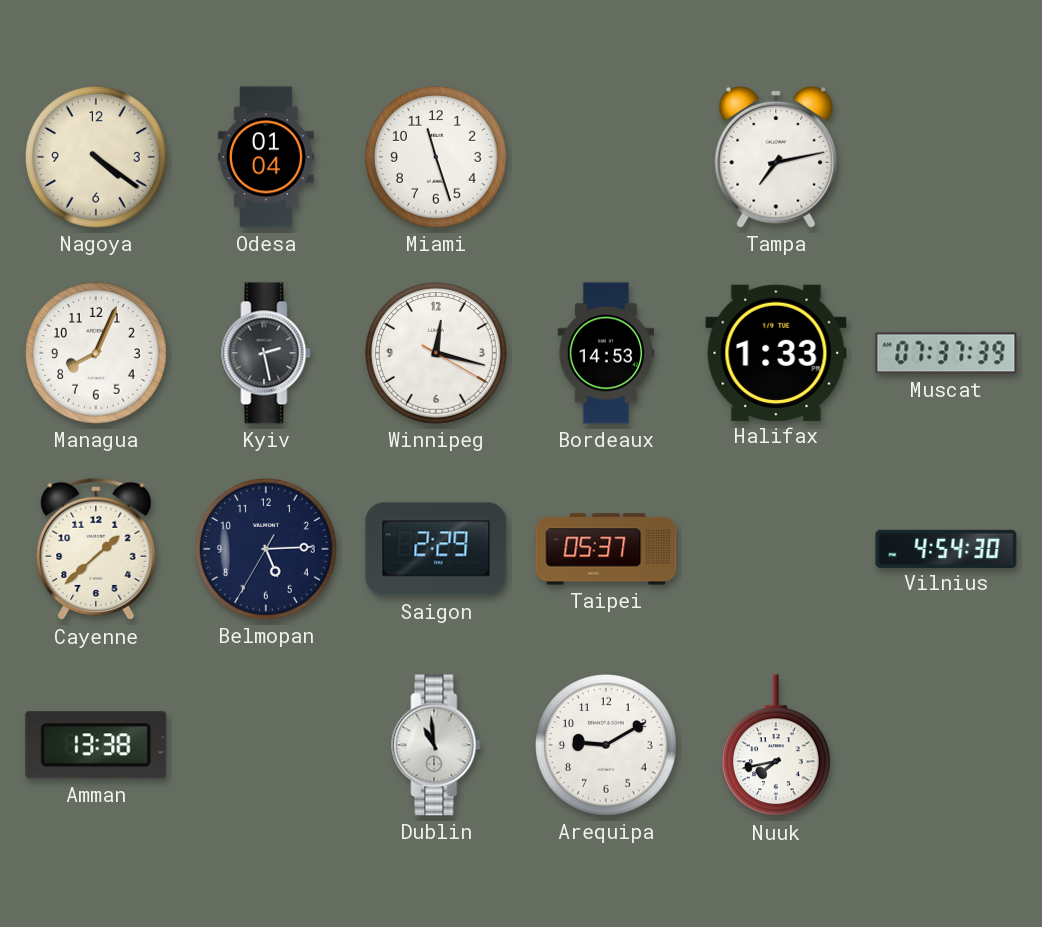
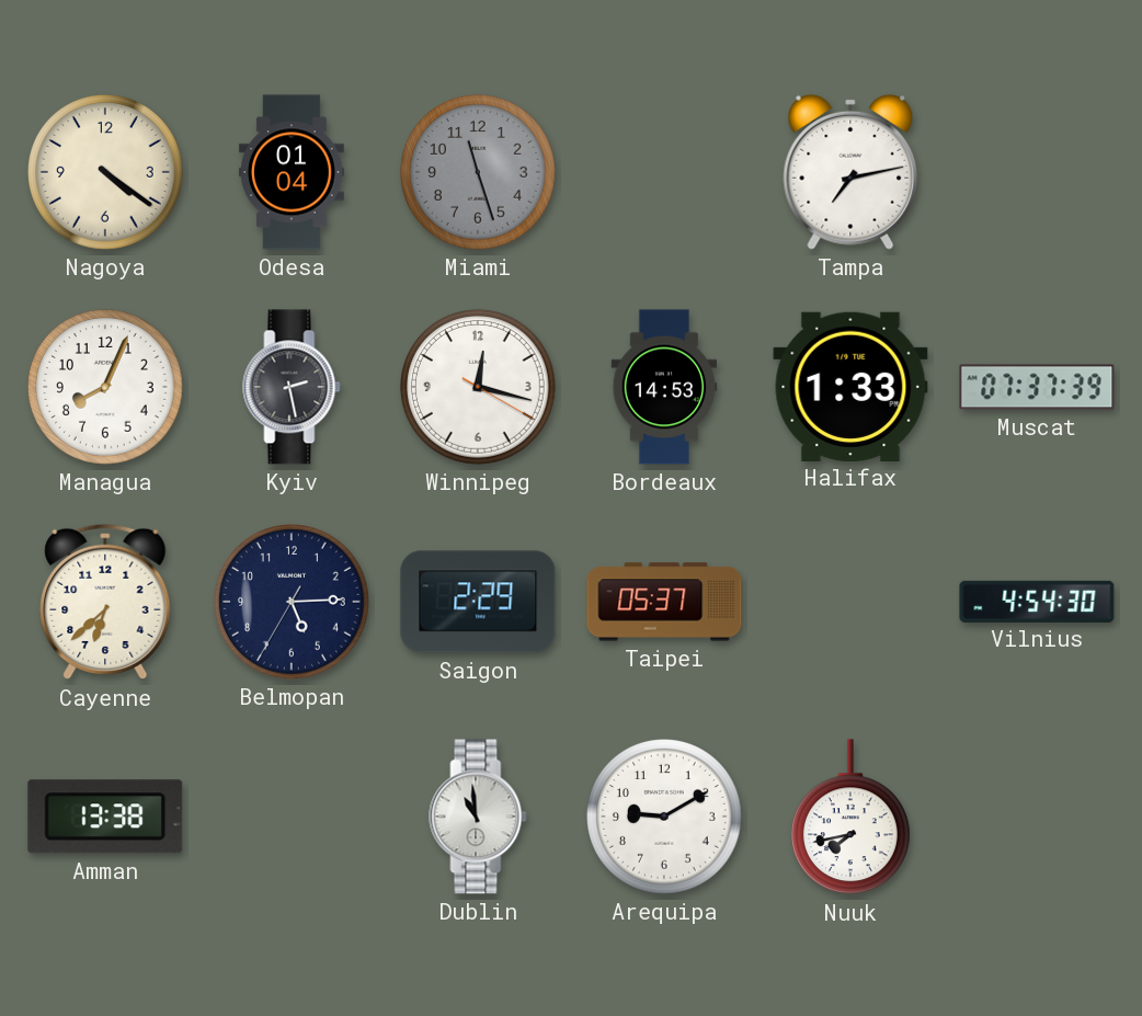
Miami dial: white -> grey
Cayenne: 1:38 -> 6:38
